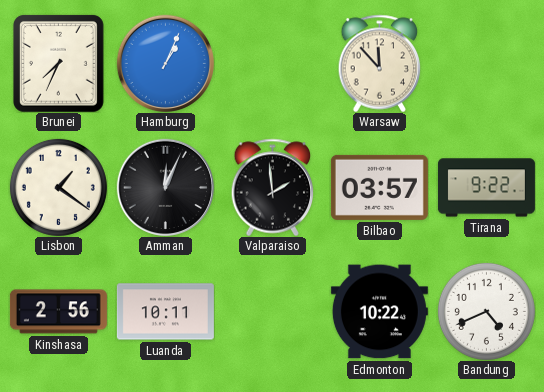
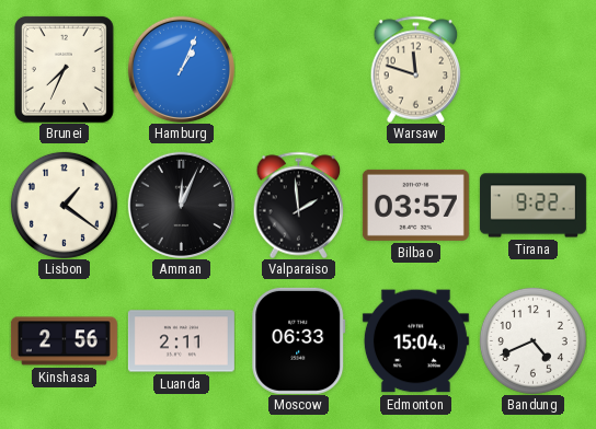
Warsaw: 11:53 -> 11:48
Luanda: 10:11 -> 2:11
Moscow: none -> 06:33
Edmonton: 10:22 -> 15:04
